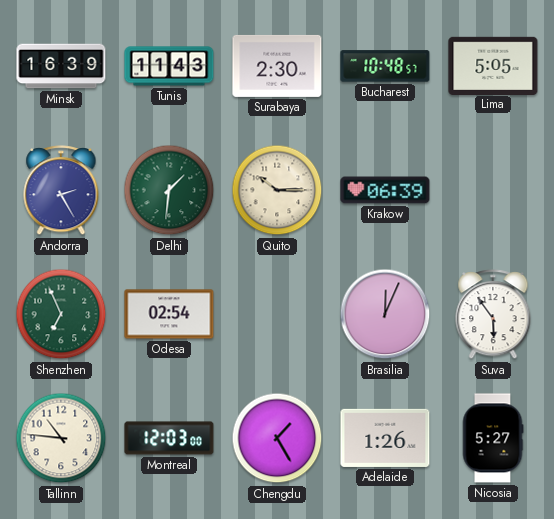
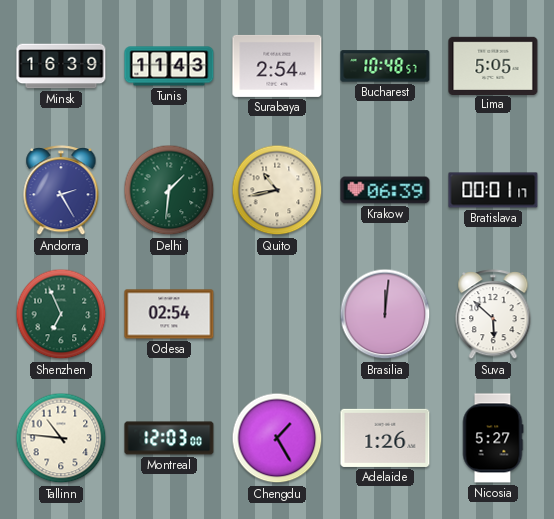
Surabaya: 2:30 -> 2:54
Quito: 10:15 -> 10:43
Bratislava: none -> 00:01
Brasilia: 12:04 -> 12:01
Suva: 5:54 -> 5:52
